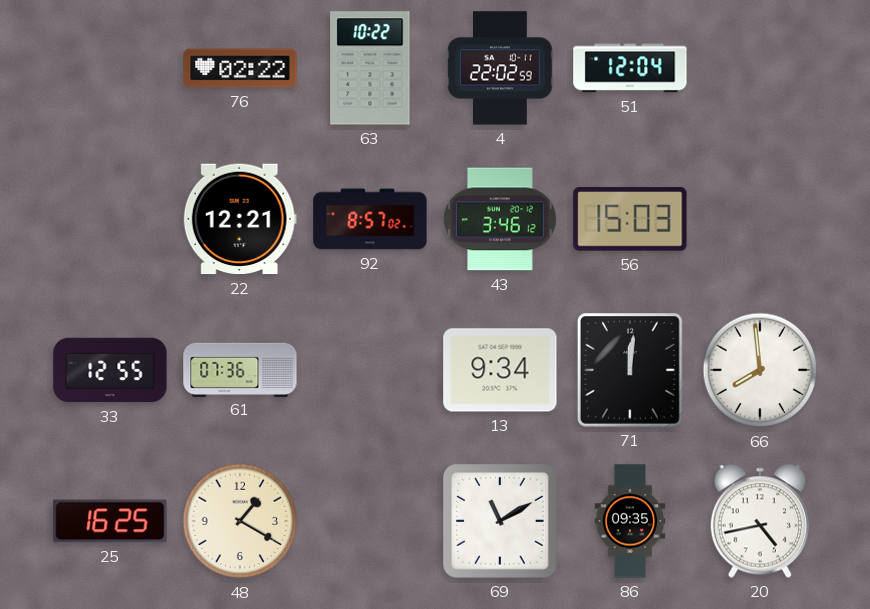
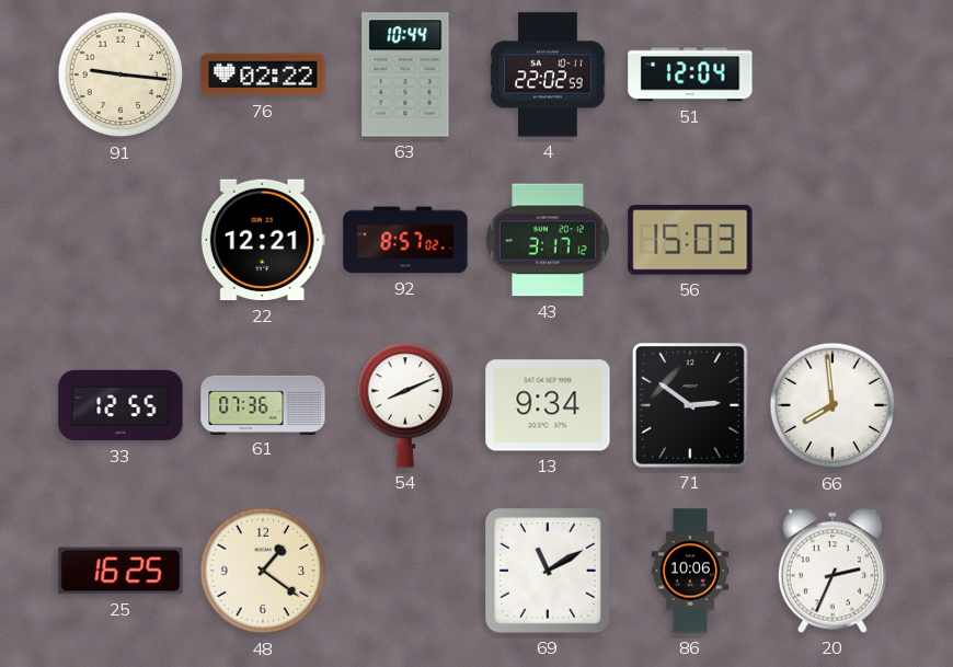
91: none -> 9:16
63: 10:22 -> 10:44
43: 3:46 -> 3:17
54: none -> 8:11
71: 12:01 -> 2:51
48: 1:20 -> 1:21
86: 09:35 -> 10:06
20: 4:43 -> 2:34
